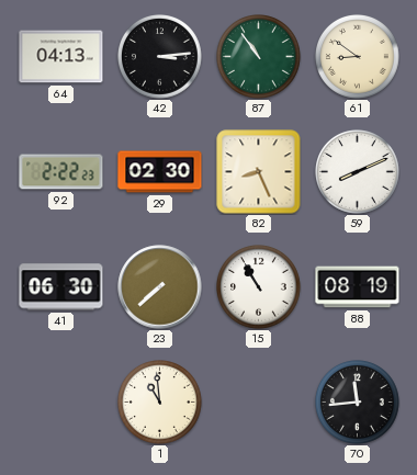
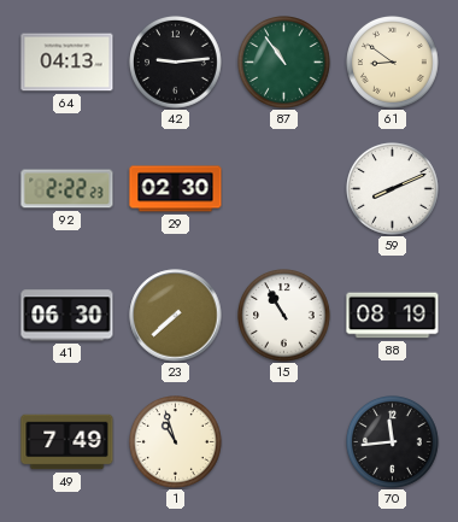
42: 3:14 -> 9:14
82: 8:26 -> none
49: none -> 7:49
1: 10:59 -> 10:57
